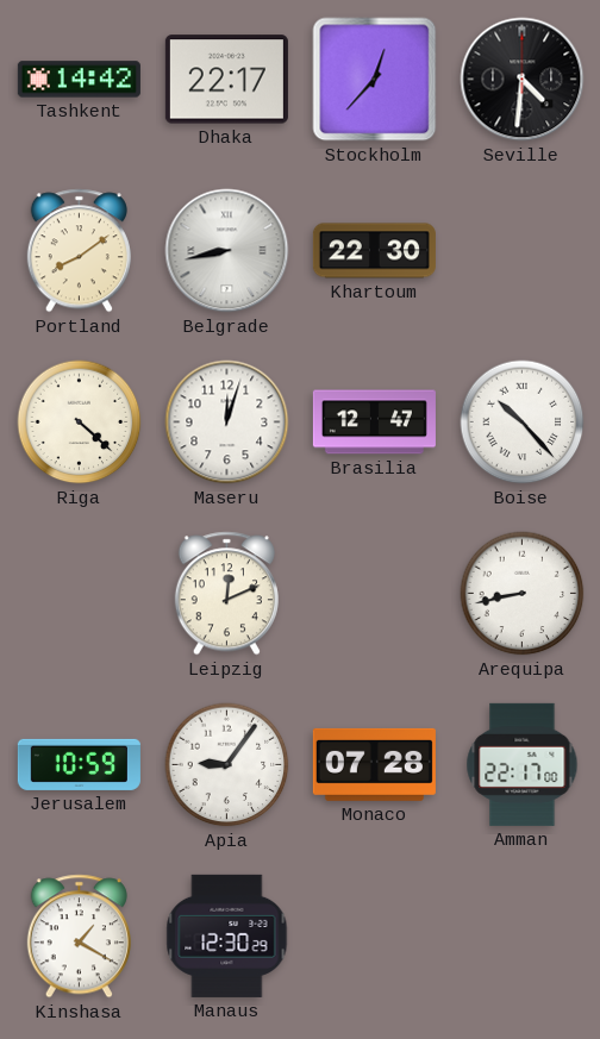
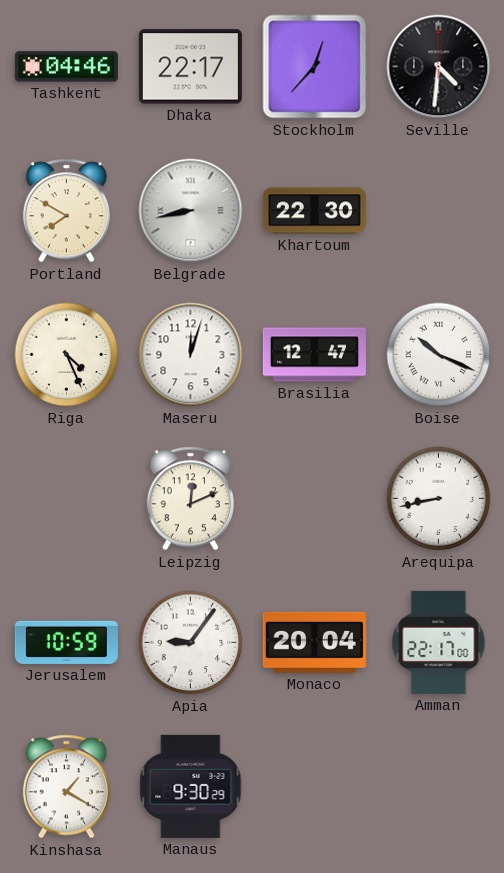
Tashkent: 14:42 -> 04:46
Portland: 8:09 -> 7:50
Riga: 4:22 -> 4:26
Boise: 10:23 -> 10:19
Monaco: 07:28 -> 20:04
Manaus: 12:30 -> 9:30
